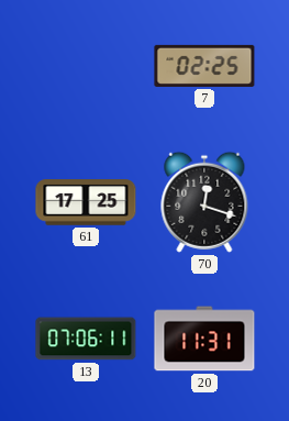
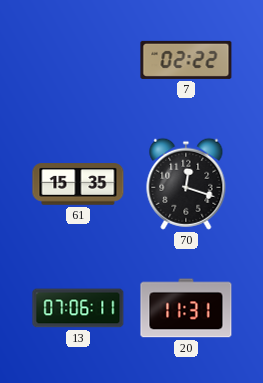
7: 02:25 -> 02:22
61: 17:25 -> 15:35
